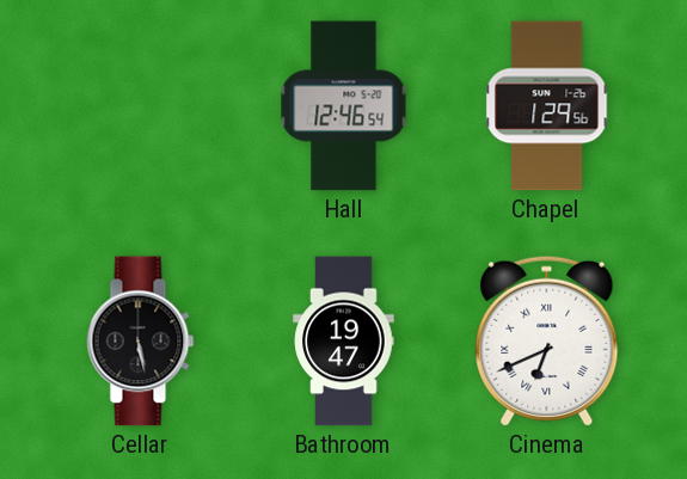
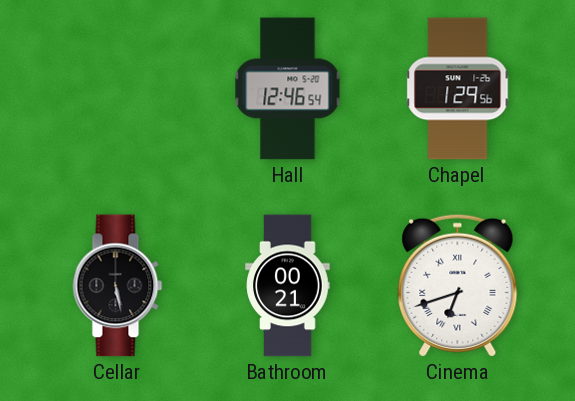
Bathroom: 19:47 -> 00:21
Cinema: 6:41 -> 6:42
